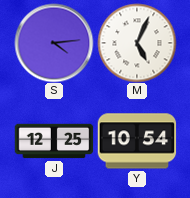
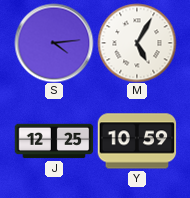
M: 5:04 -> 5:05
Y: 10:54 -> 10:59
